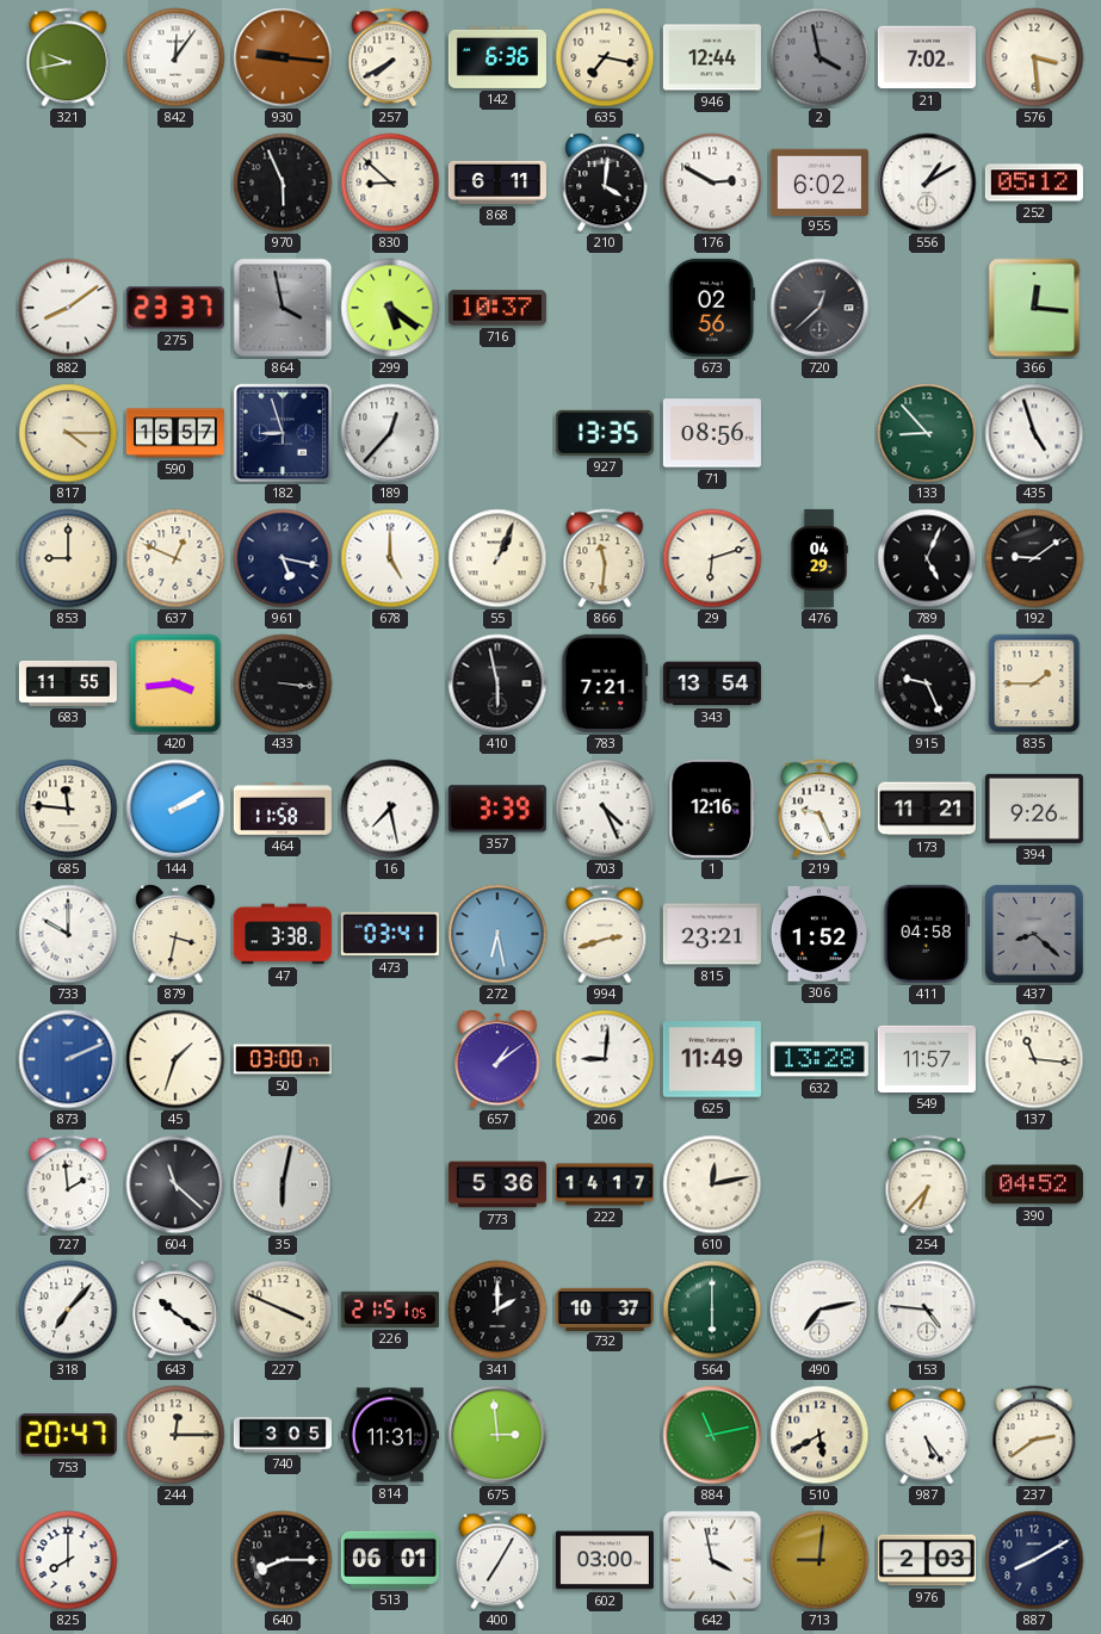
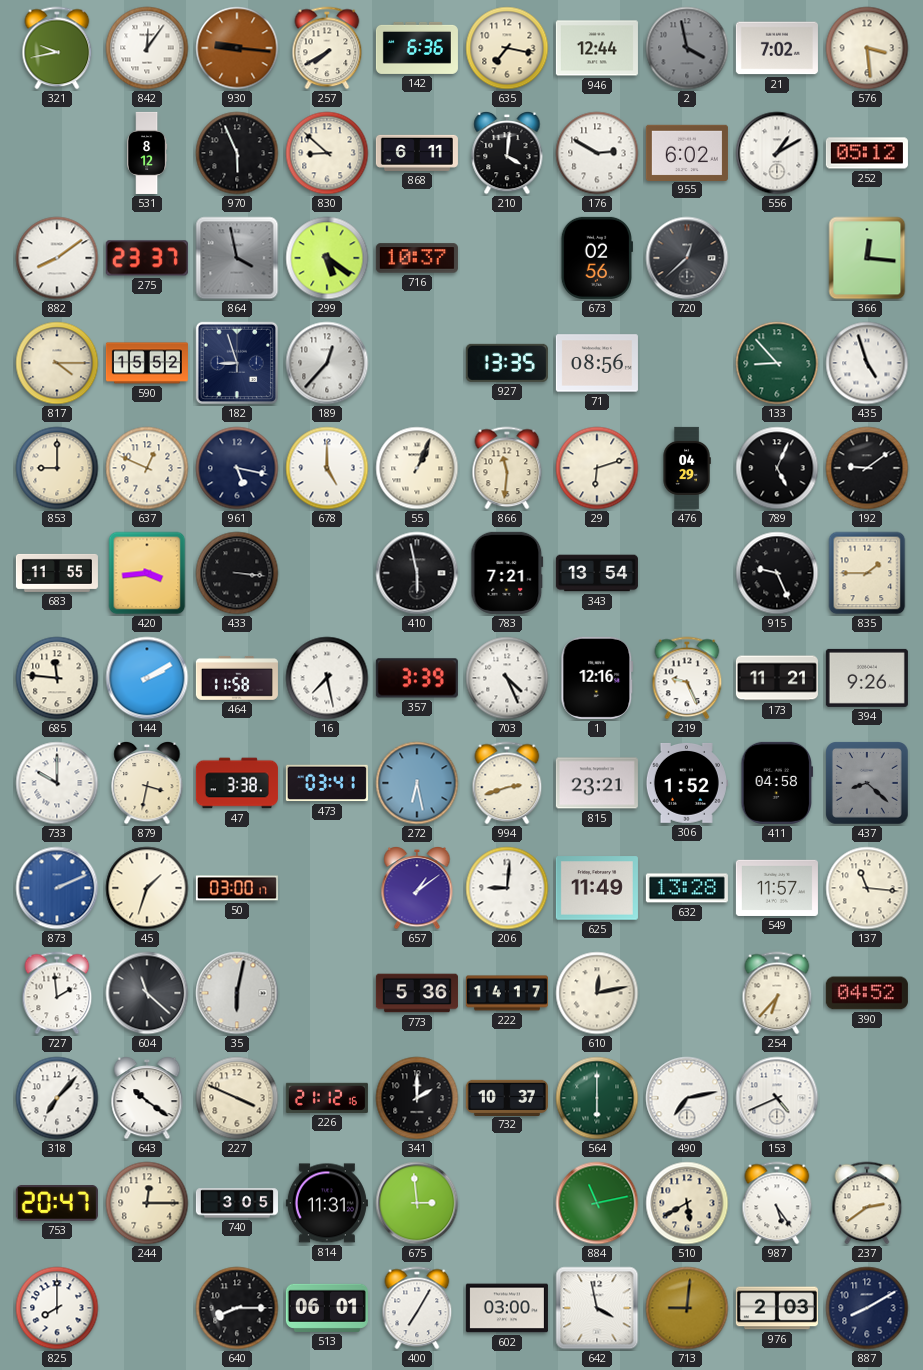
531: none -> 8:12
590: 15:57 -> 15:52
226: 21:51 -> 21:12
153: 4:46 -> 4:41
